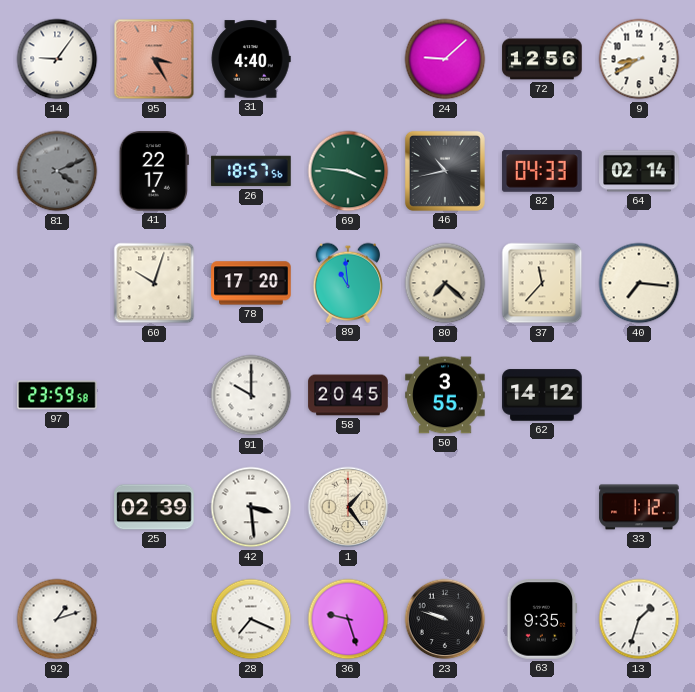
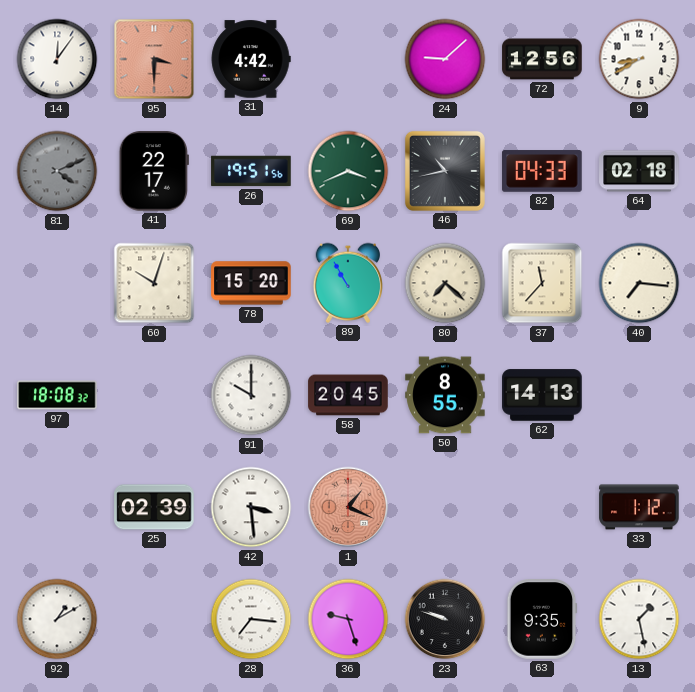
14: 9:06 -> 12:06
95: 3:25 -> 3:30
31: 4:40 -> 4:42
26: 18:57 -> 19:51
69: 3:46 -> 3:41
64: 02:14 -> 02:18
78: 17:20 -> 15:20
89: 10:59 -> 10:55
97: 23:59 -> 18:08
50: 3:55 -> 8:55
62: 14:12 -> 14:13
1: 1:24 -> 1:19
1 dial: cream -> salmon
92: 1:12 -> 1:10
28: 7:19 -> 7:16
13: 1:33 -> 1:28
